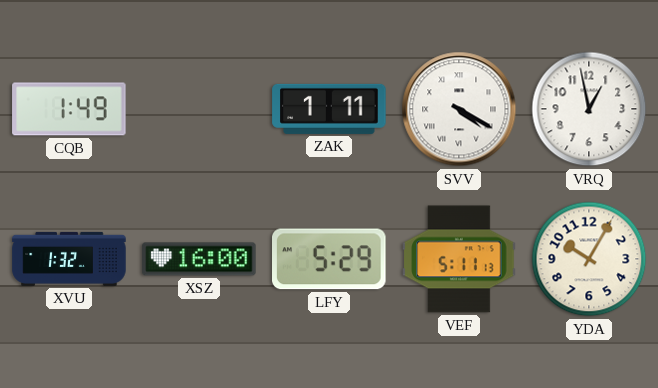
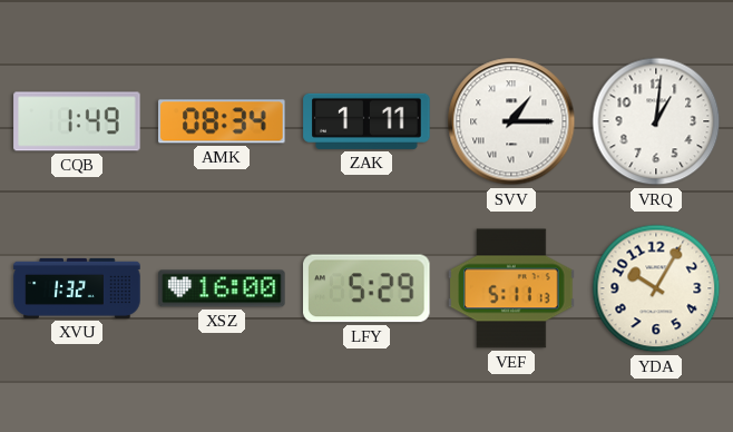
AMK: none -> 08:34
SVV: 4:20 -> 1:15
VRQ: 12:58 -> 1:01
